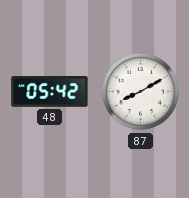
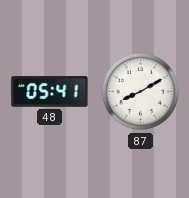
48: 05:42 -> 05:41
